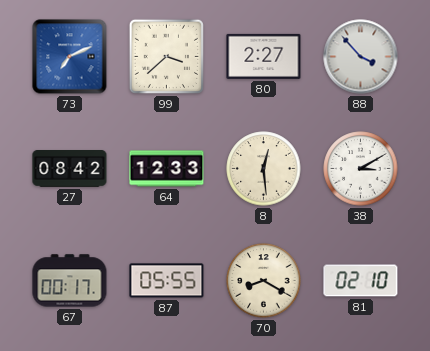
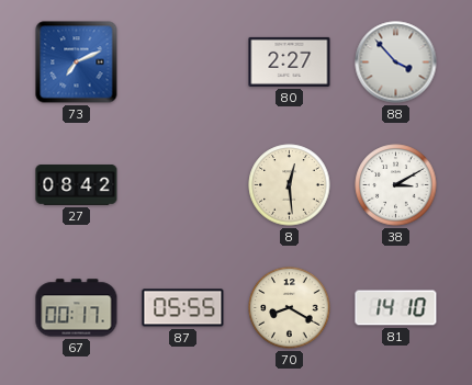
99: 3:38 -> none
64: 12:33 -> none
81: 02:10 -> 14:10
